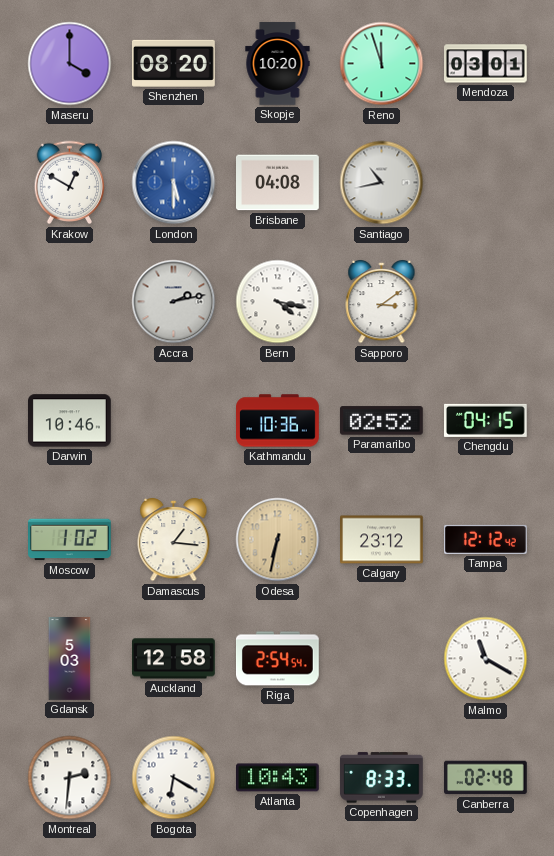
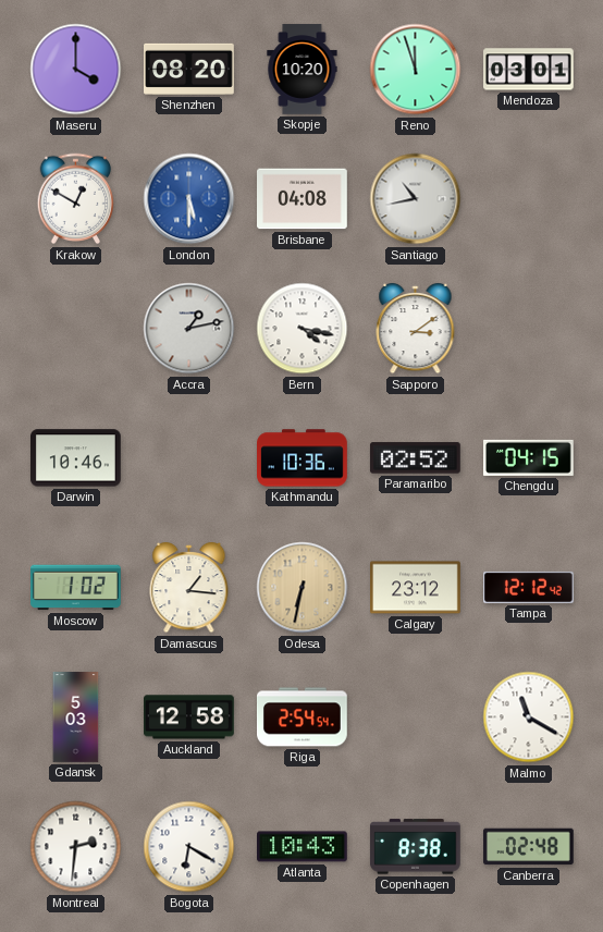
Accra: 2:13 -> 1:13
Copenhagen: 8:33 -> 8:38
